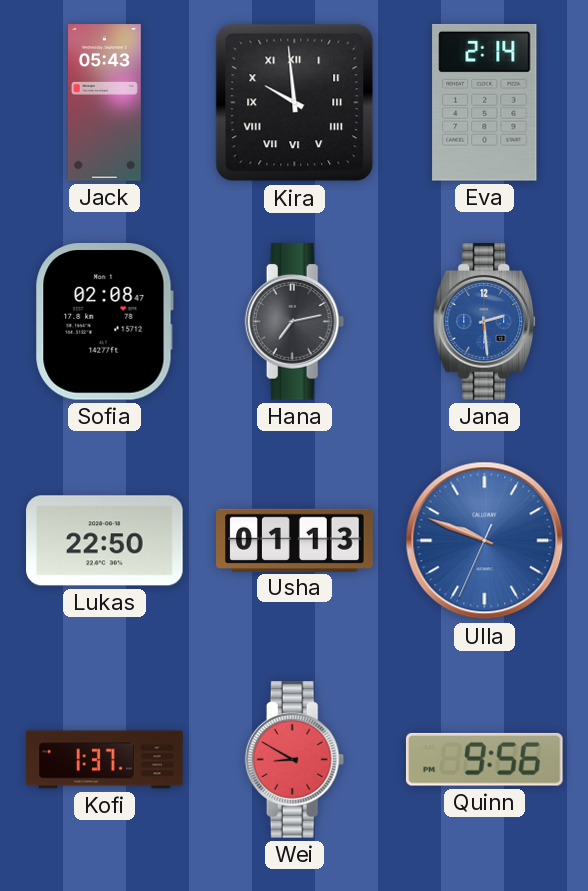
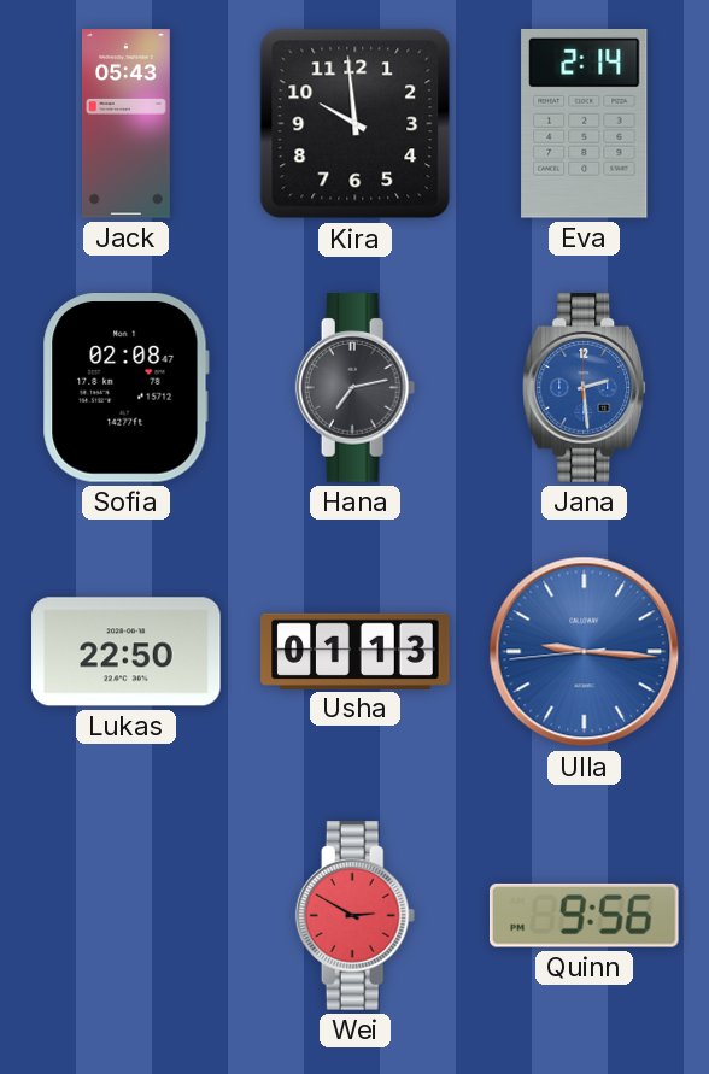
Kira numerals: Roman -> Arabic
Ulla: 9:48 -> 9:15
Kofi: 1:37 -> none
Wei: 8:50 -> 2:50
